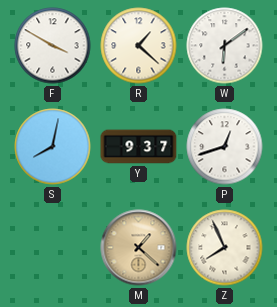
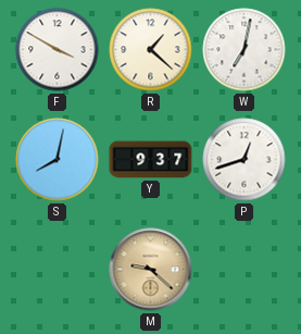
W: 6:09 -> 7:02
M: 1:22 -> 9:22
Z: 7:56 -> none
